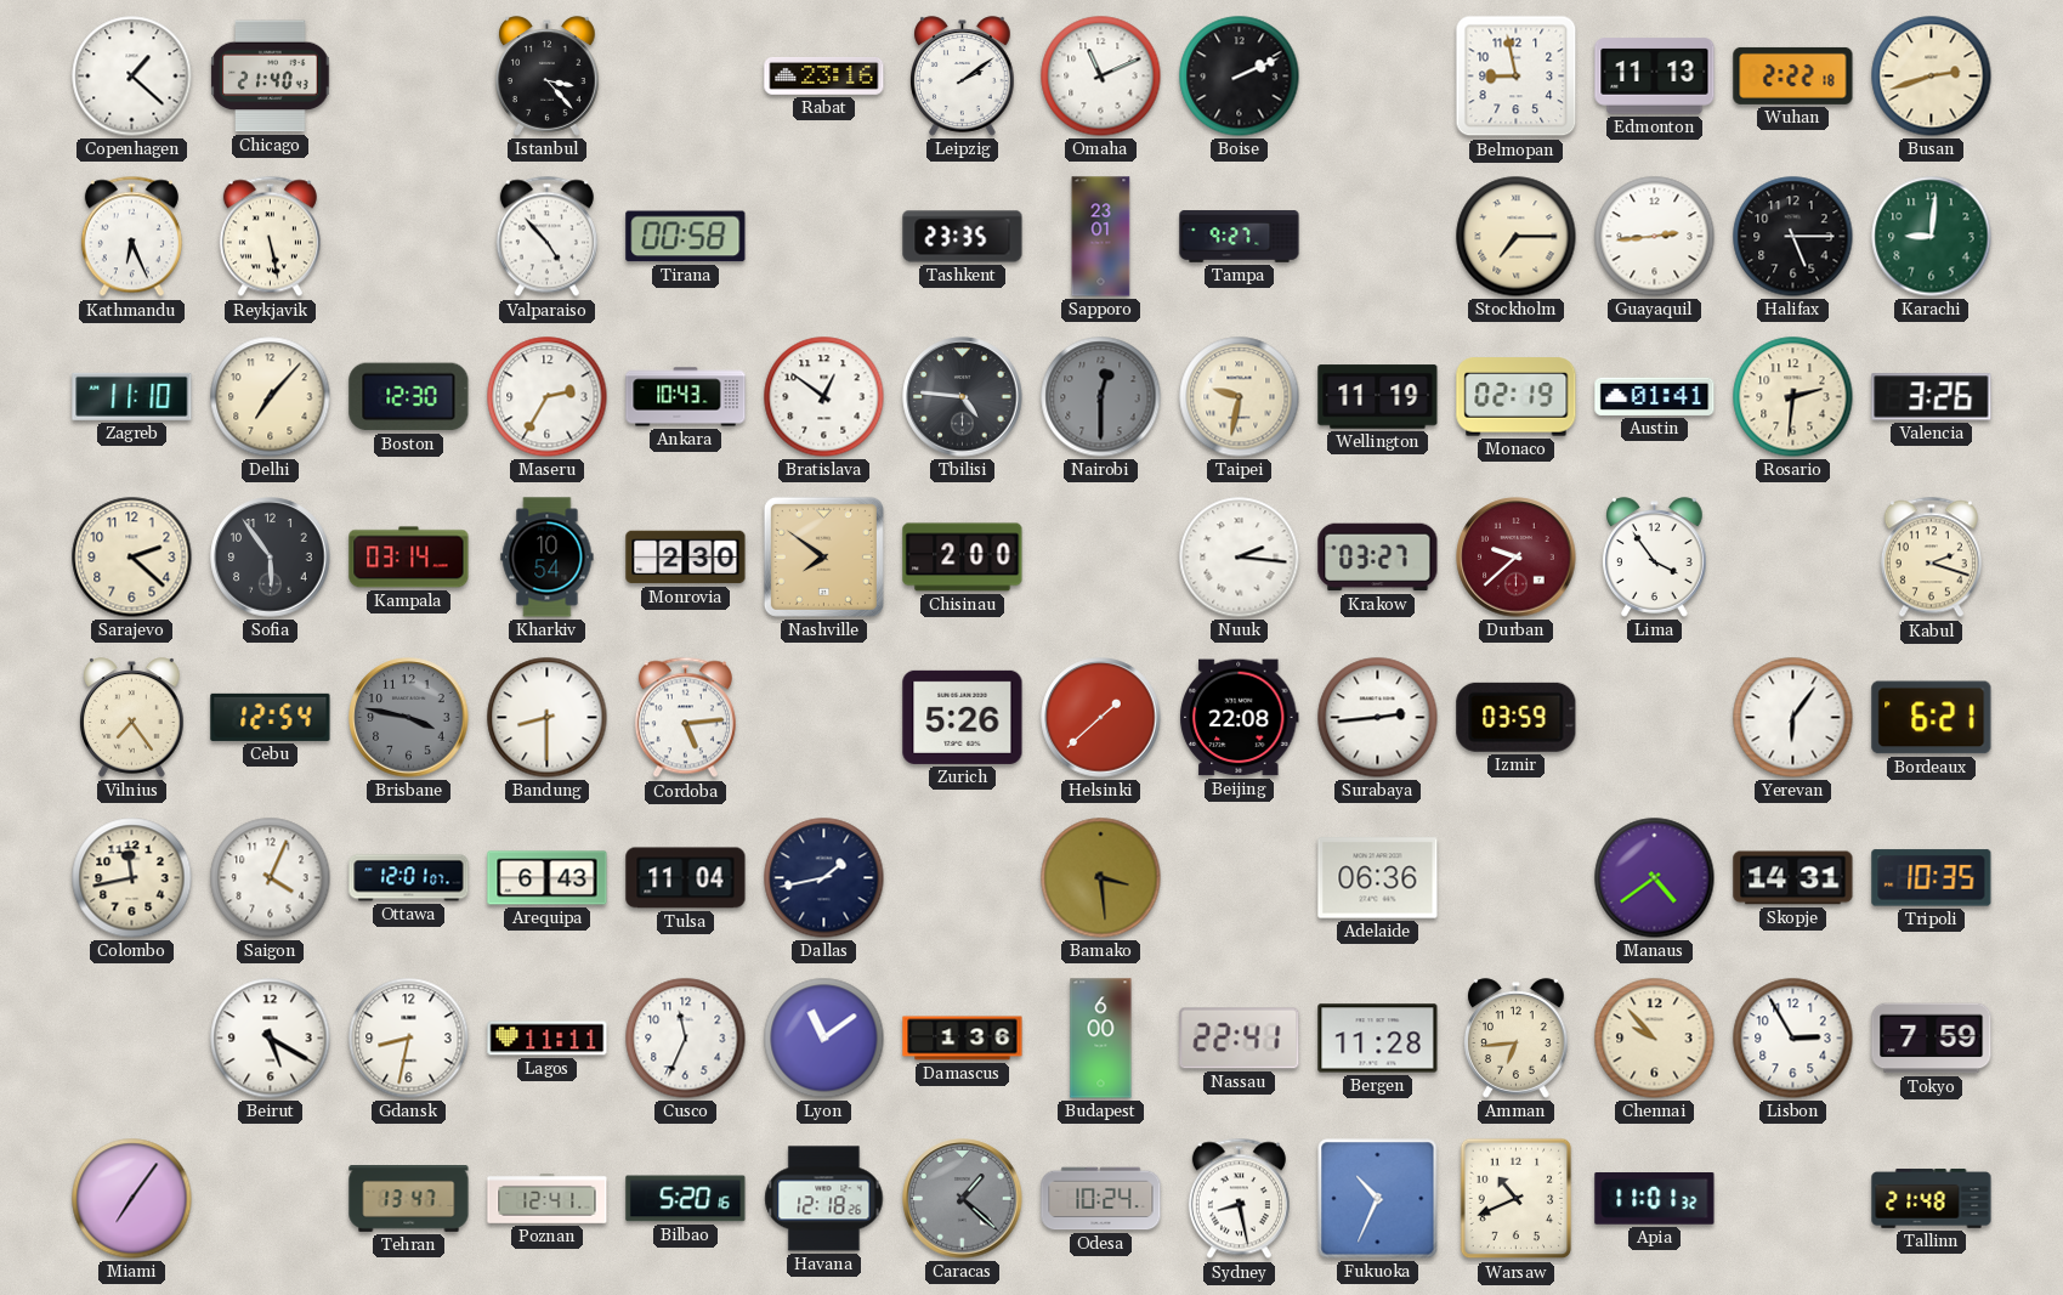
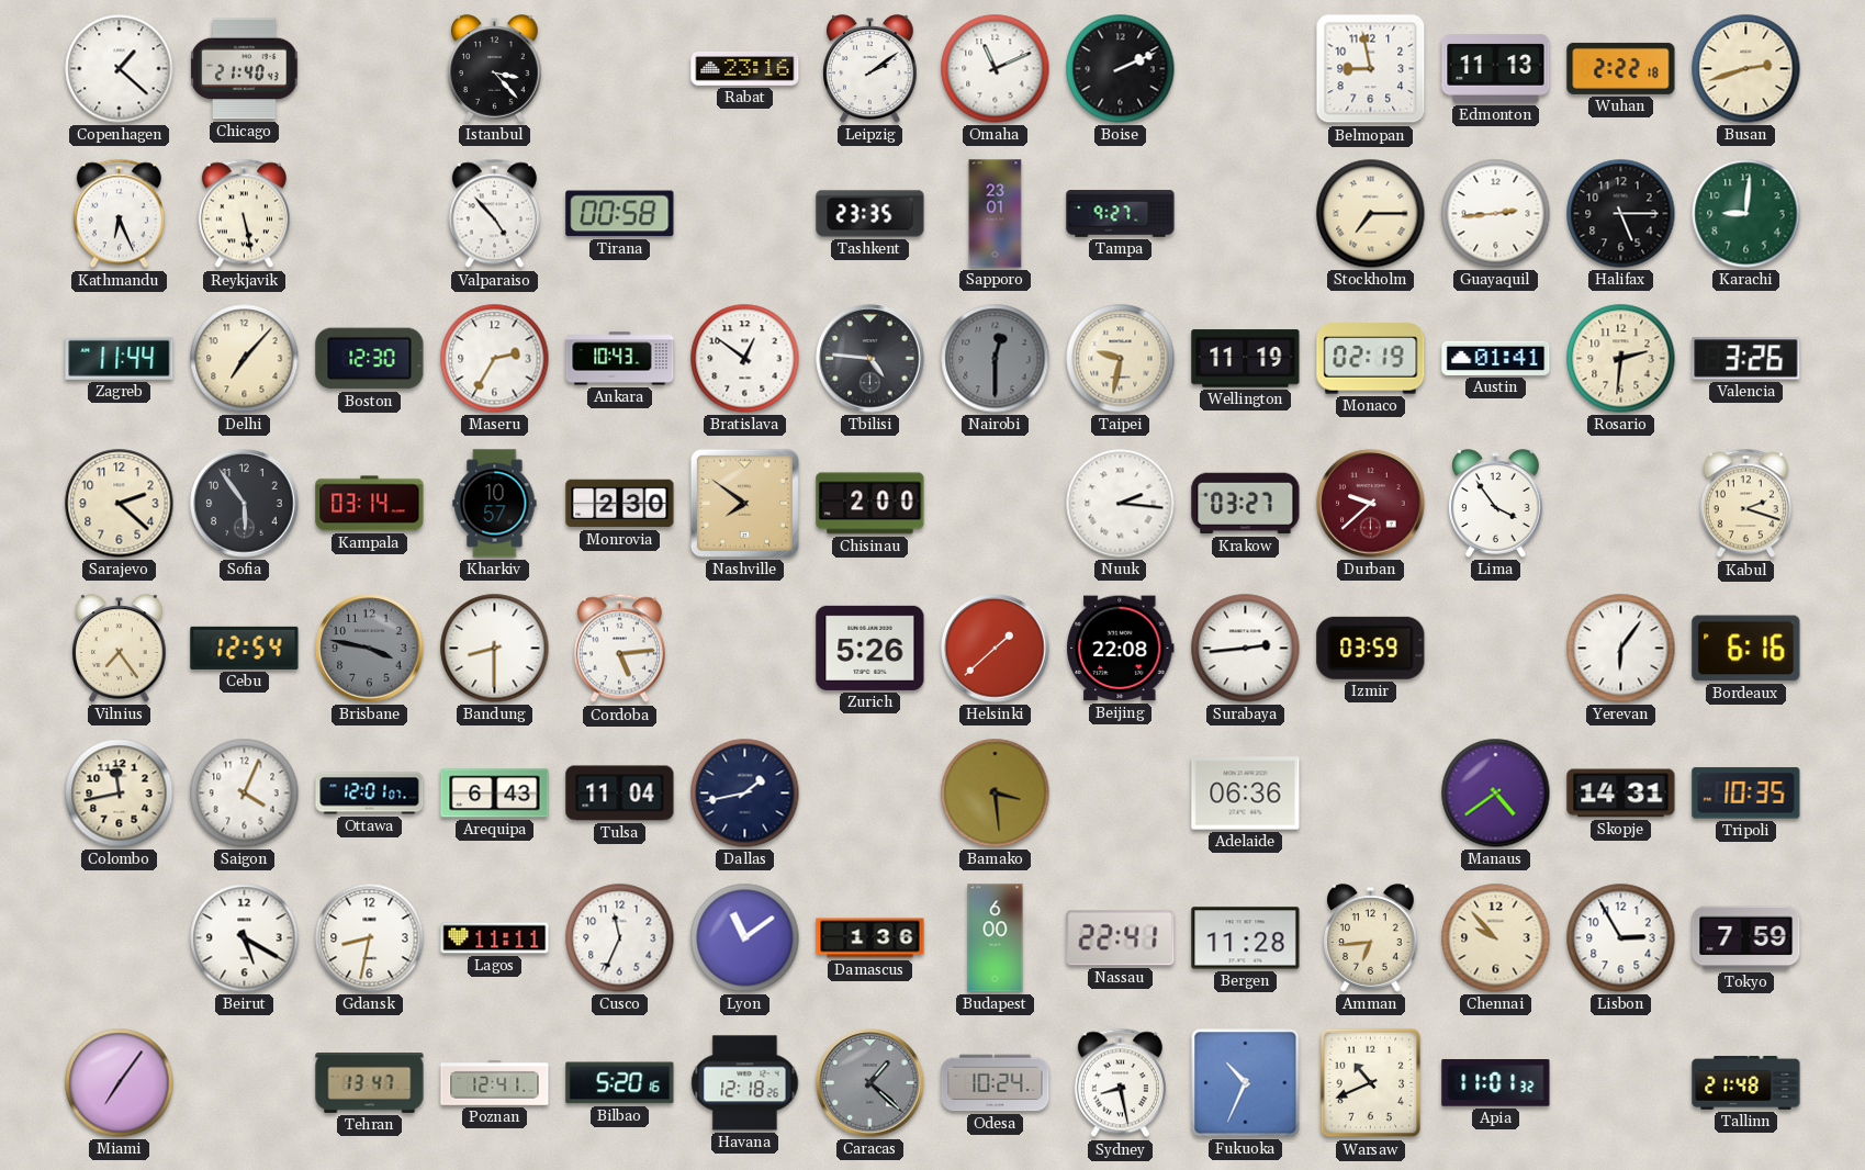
Zagreb: 11:10 -> 11:44
Kharkiv: 10:54 -> 10:57
Bordeaux: 6:21 -> 6:16
